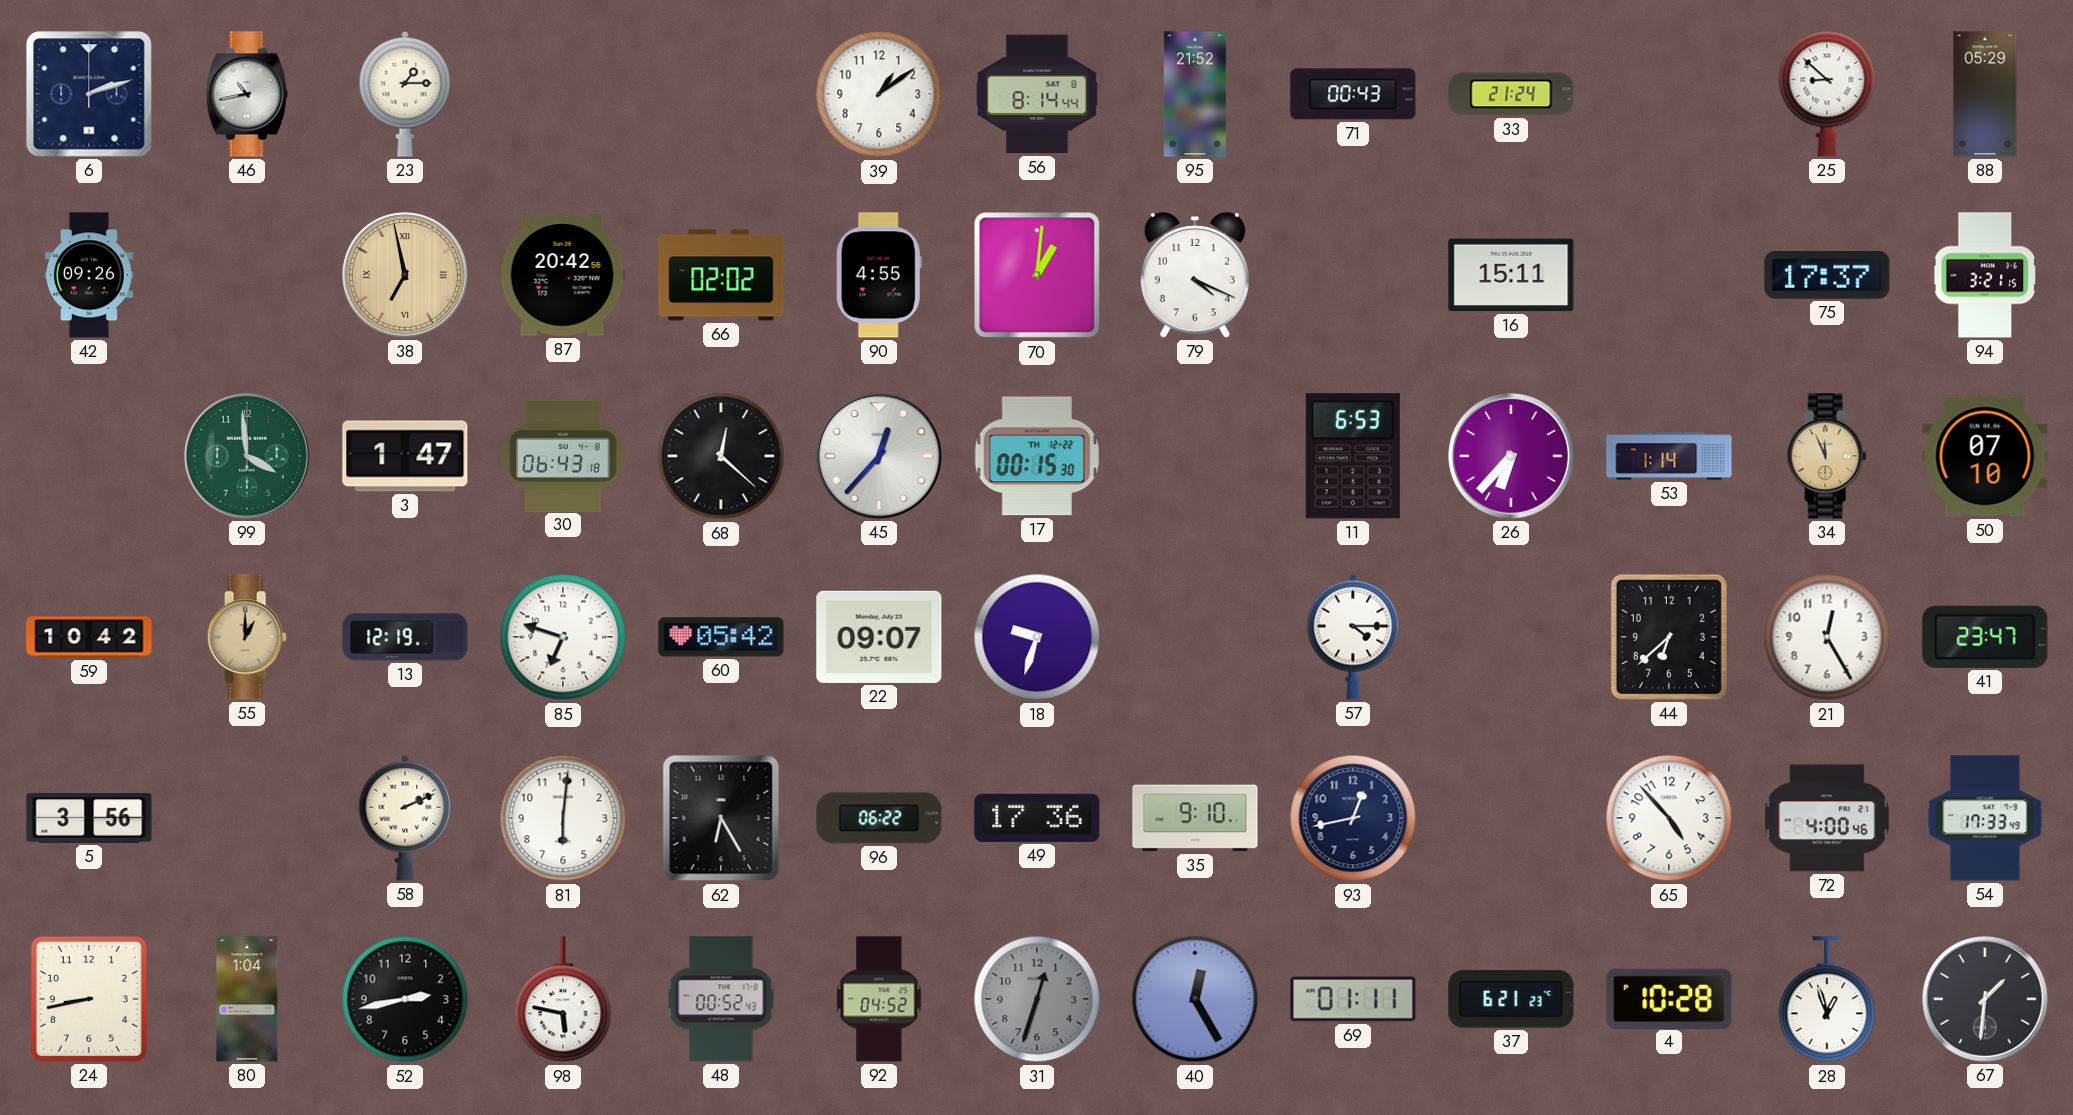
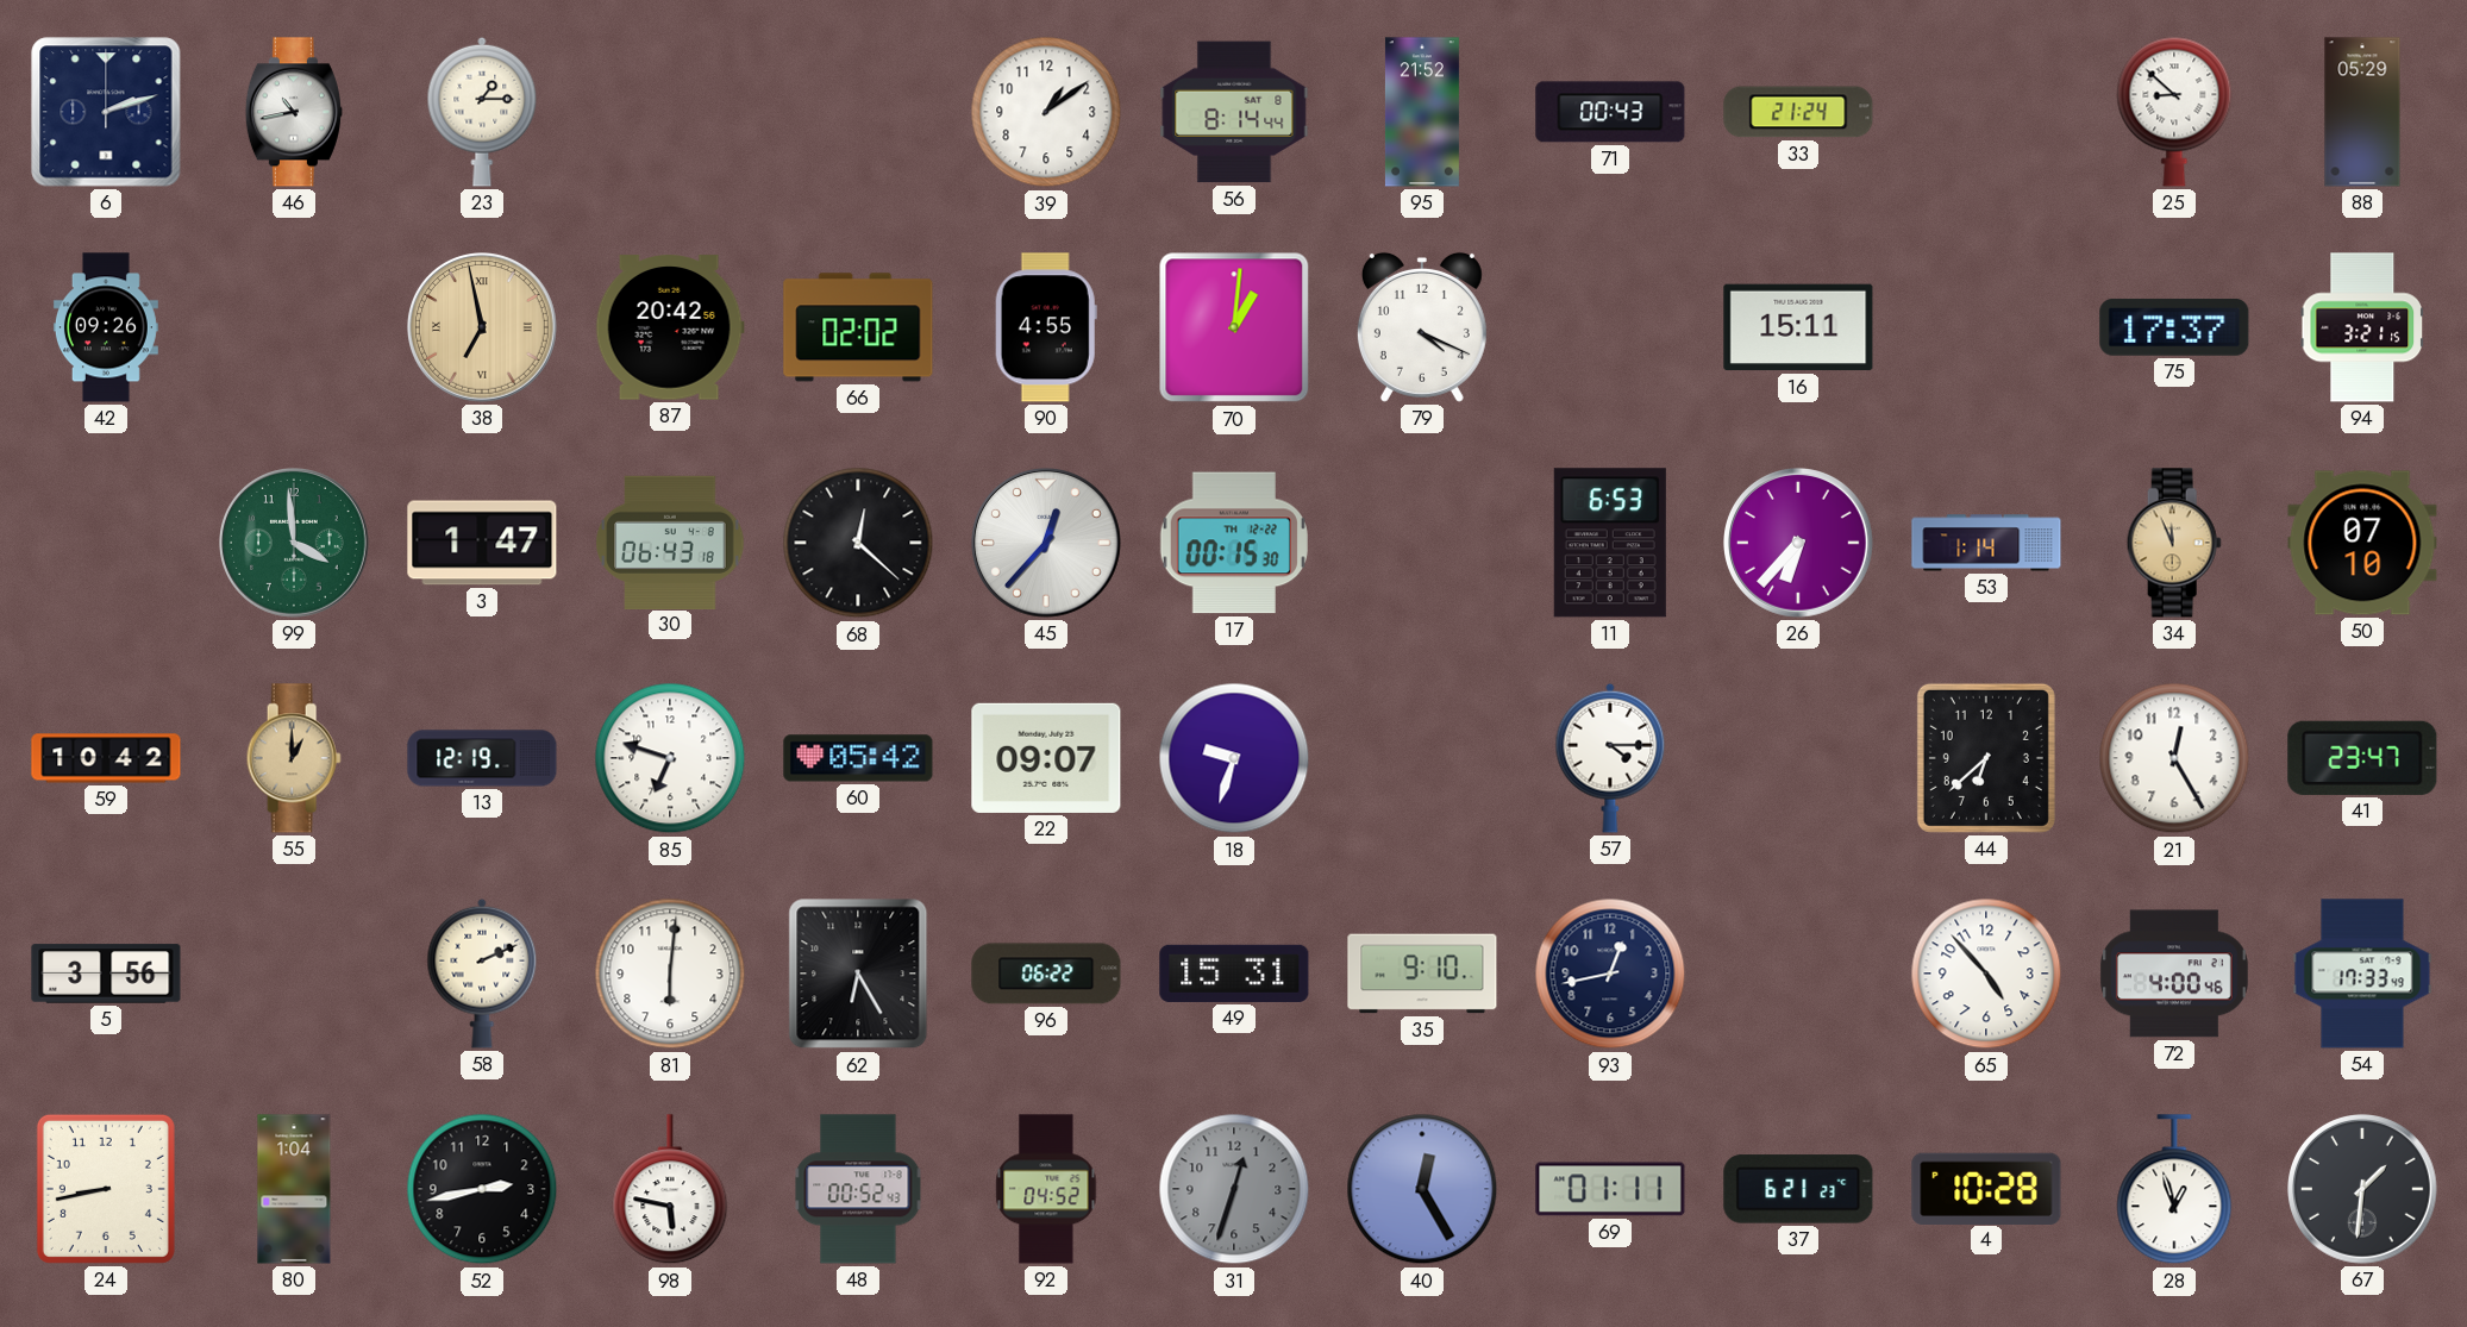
49: 17:36 -> 15:31
